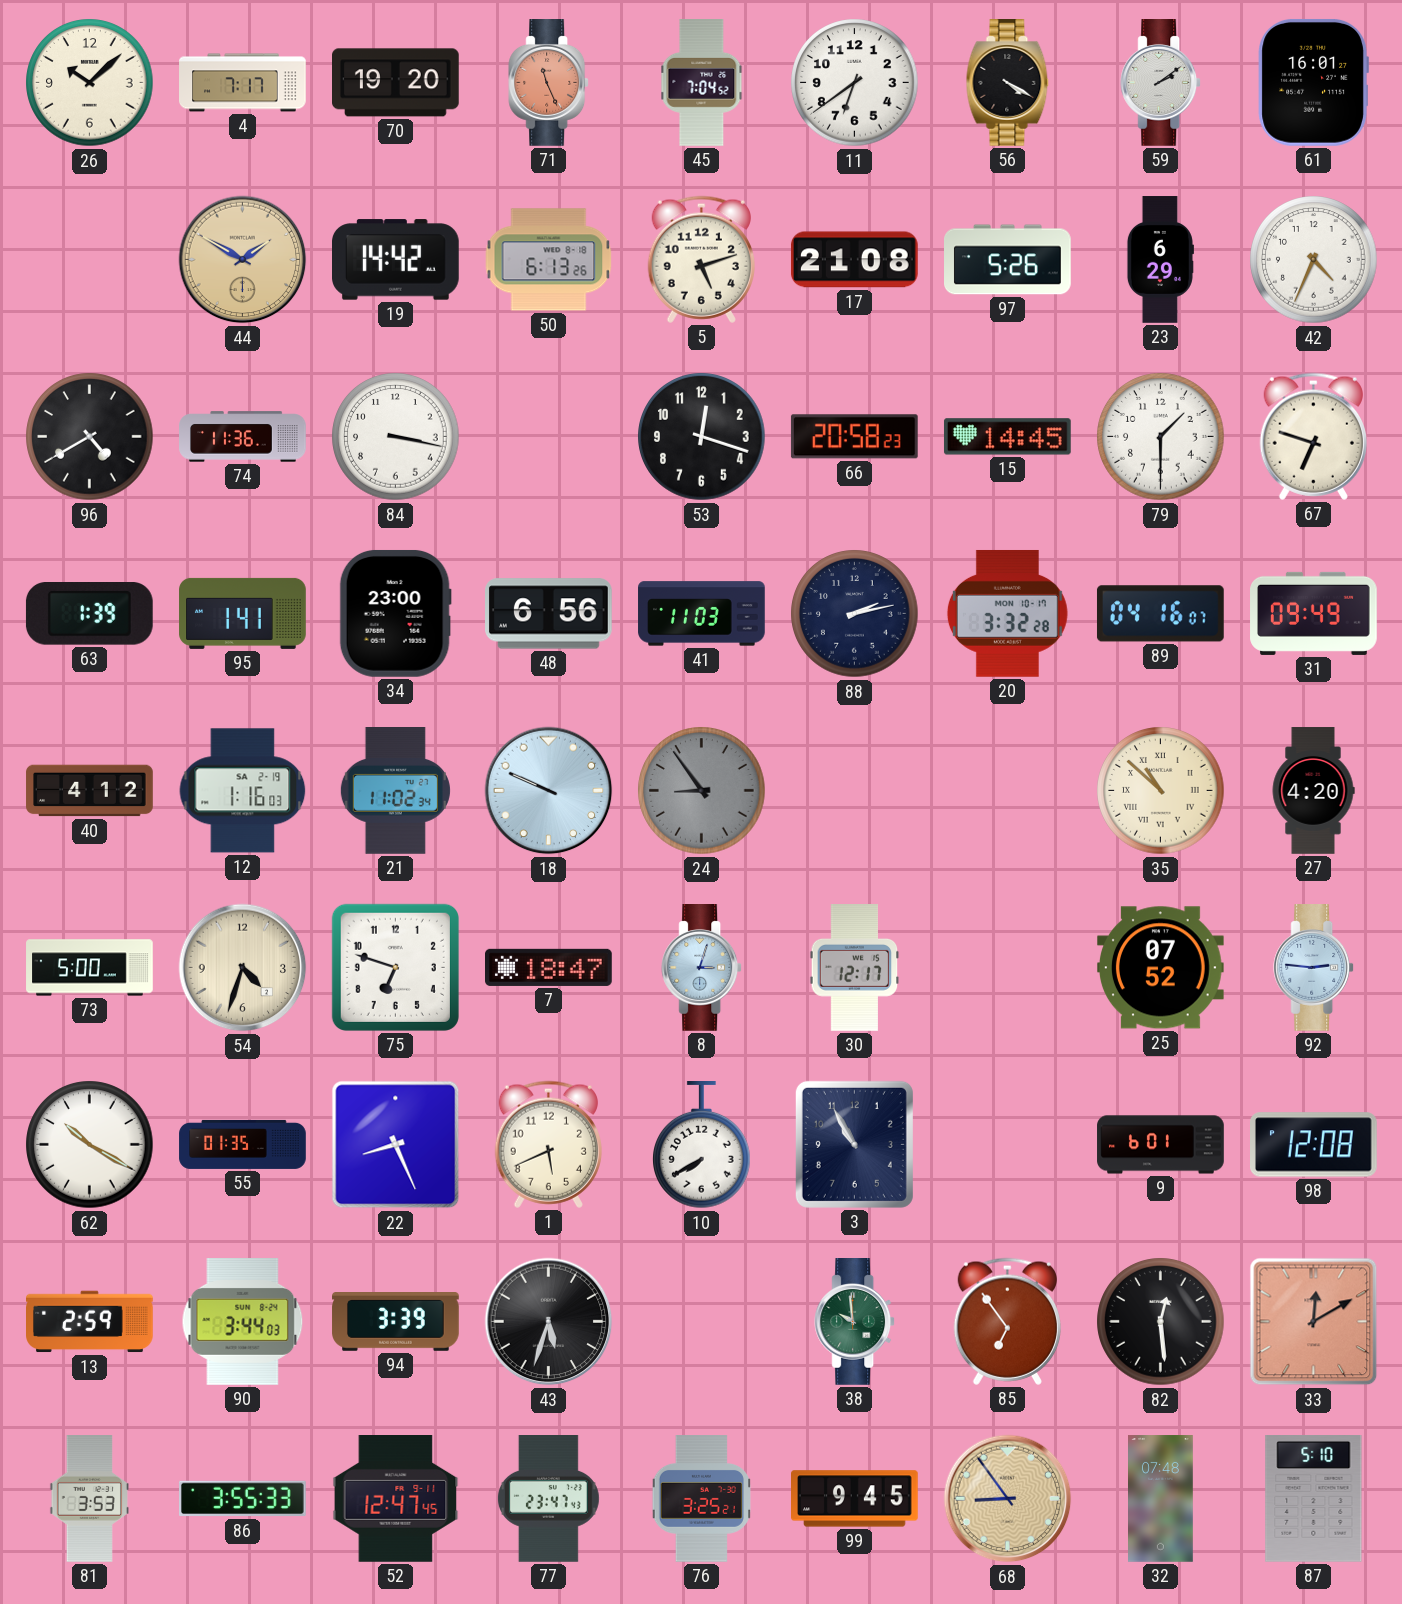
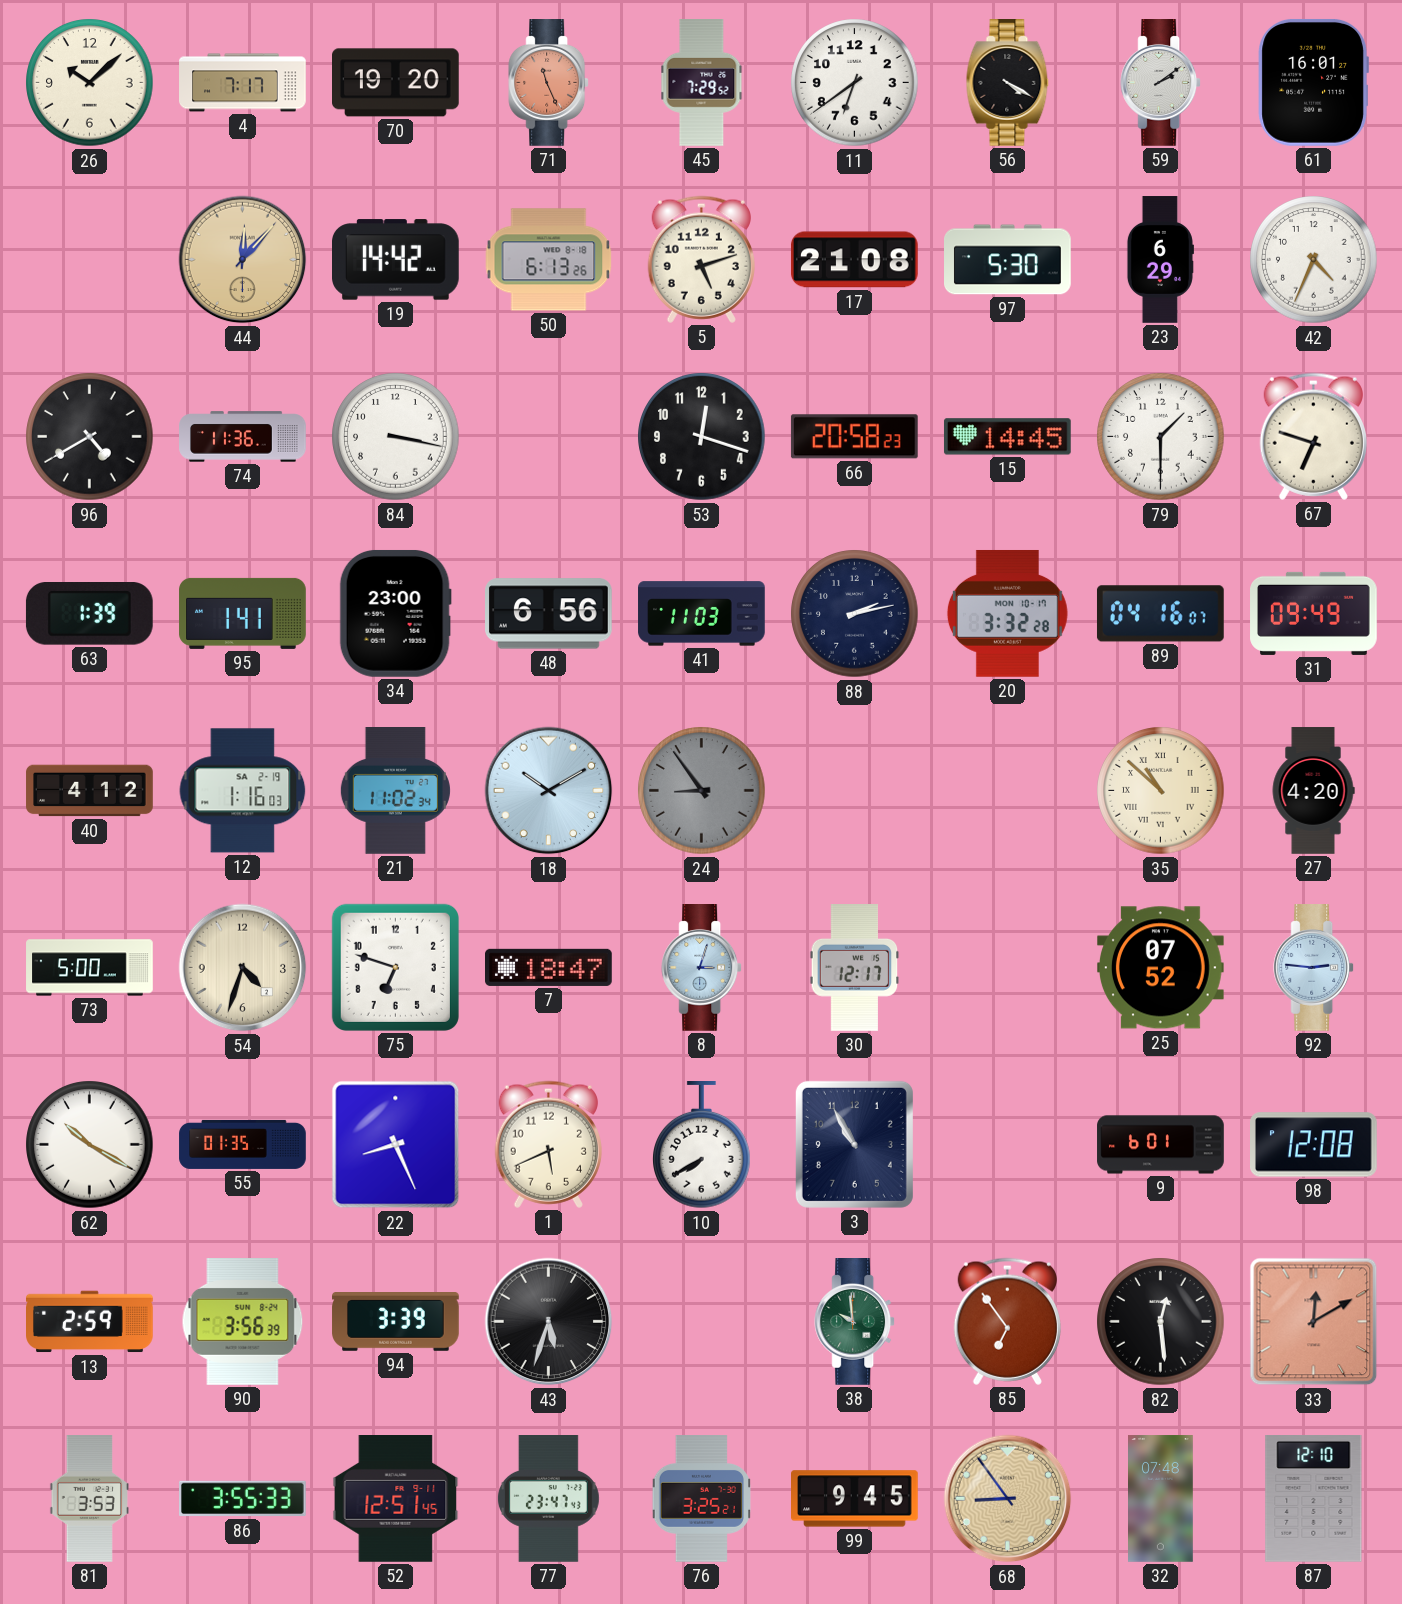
45: 7:04 -> 7:29
44: 1:50 -> 12:07
97: 5:26 -> 5:30
18: 9:49 -> 10:10
90: 3:44 -> 3:56
52: 12:47 -> 12:51
87: 5:10 -> 12:10
